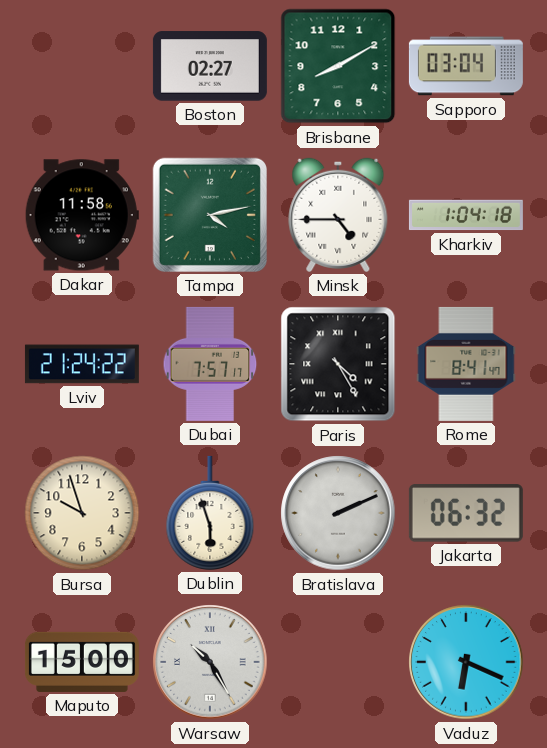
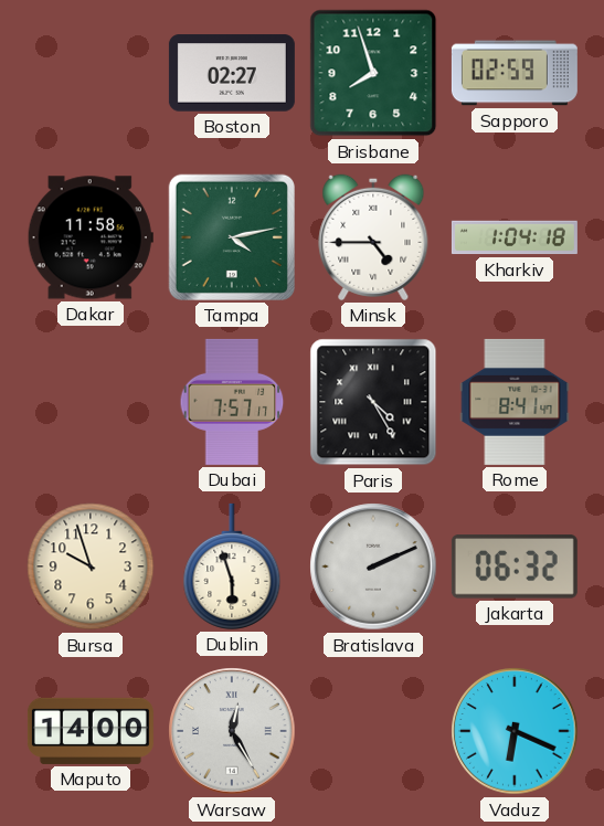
Brisbane: 8:10 -> 7:57
Sapporo: 03:04 -> 02:59
Lviv: 21:24 -> none
Maputo: 15:00 -> 14:00
Warsaw: 10:25 -> 12:25
